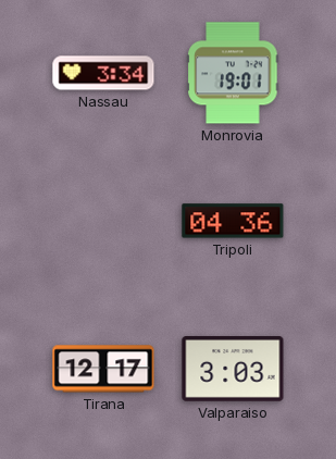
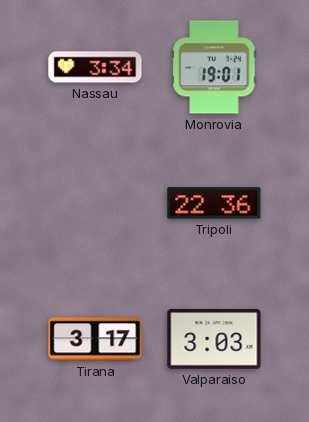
Tripoli: 04:36 -> 22:36
Tirana: 12:17 -> 3:17
